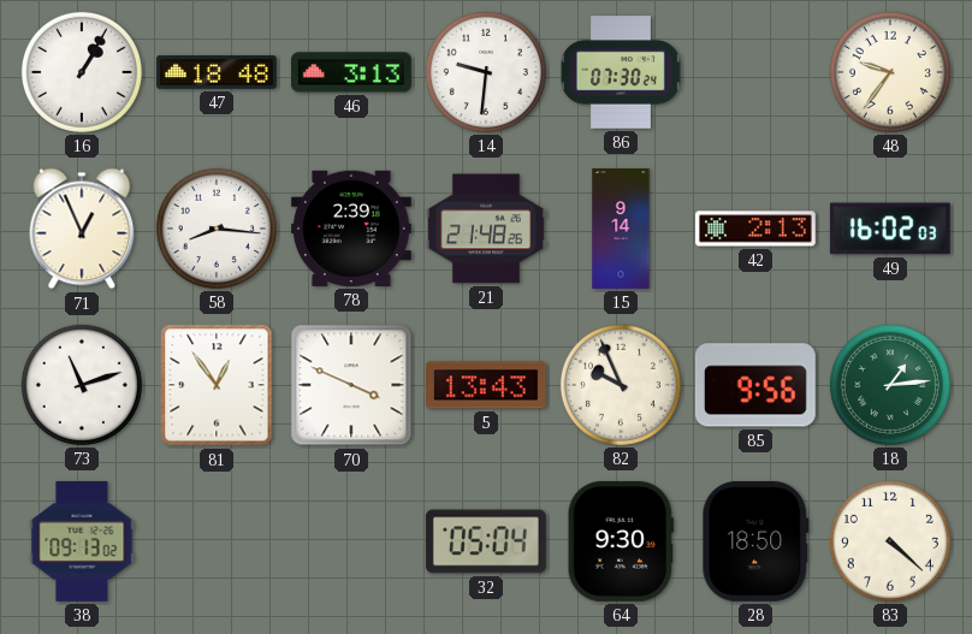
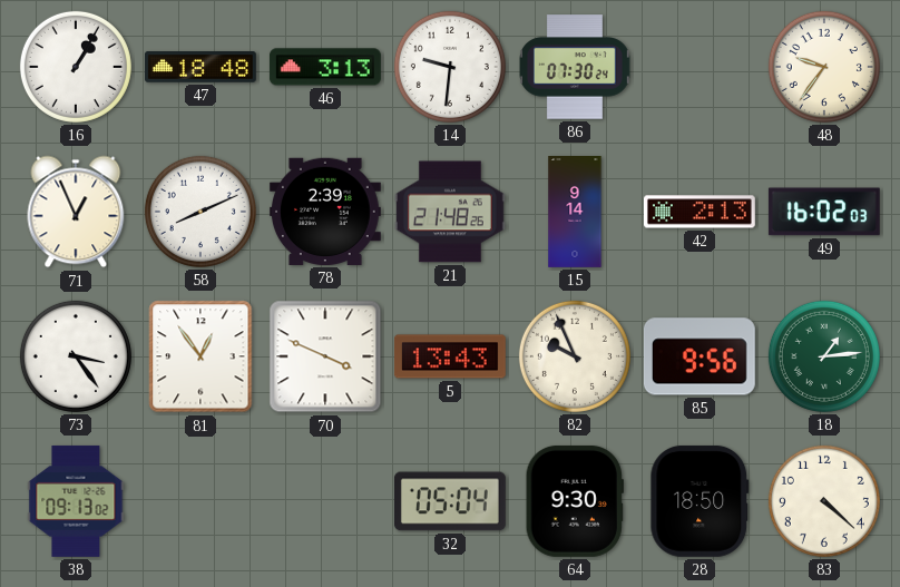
58: 8:16 -> 8:11
73: 11:12 -> 3:24
